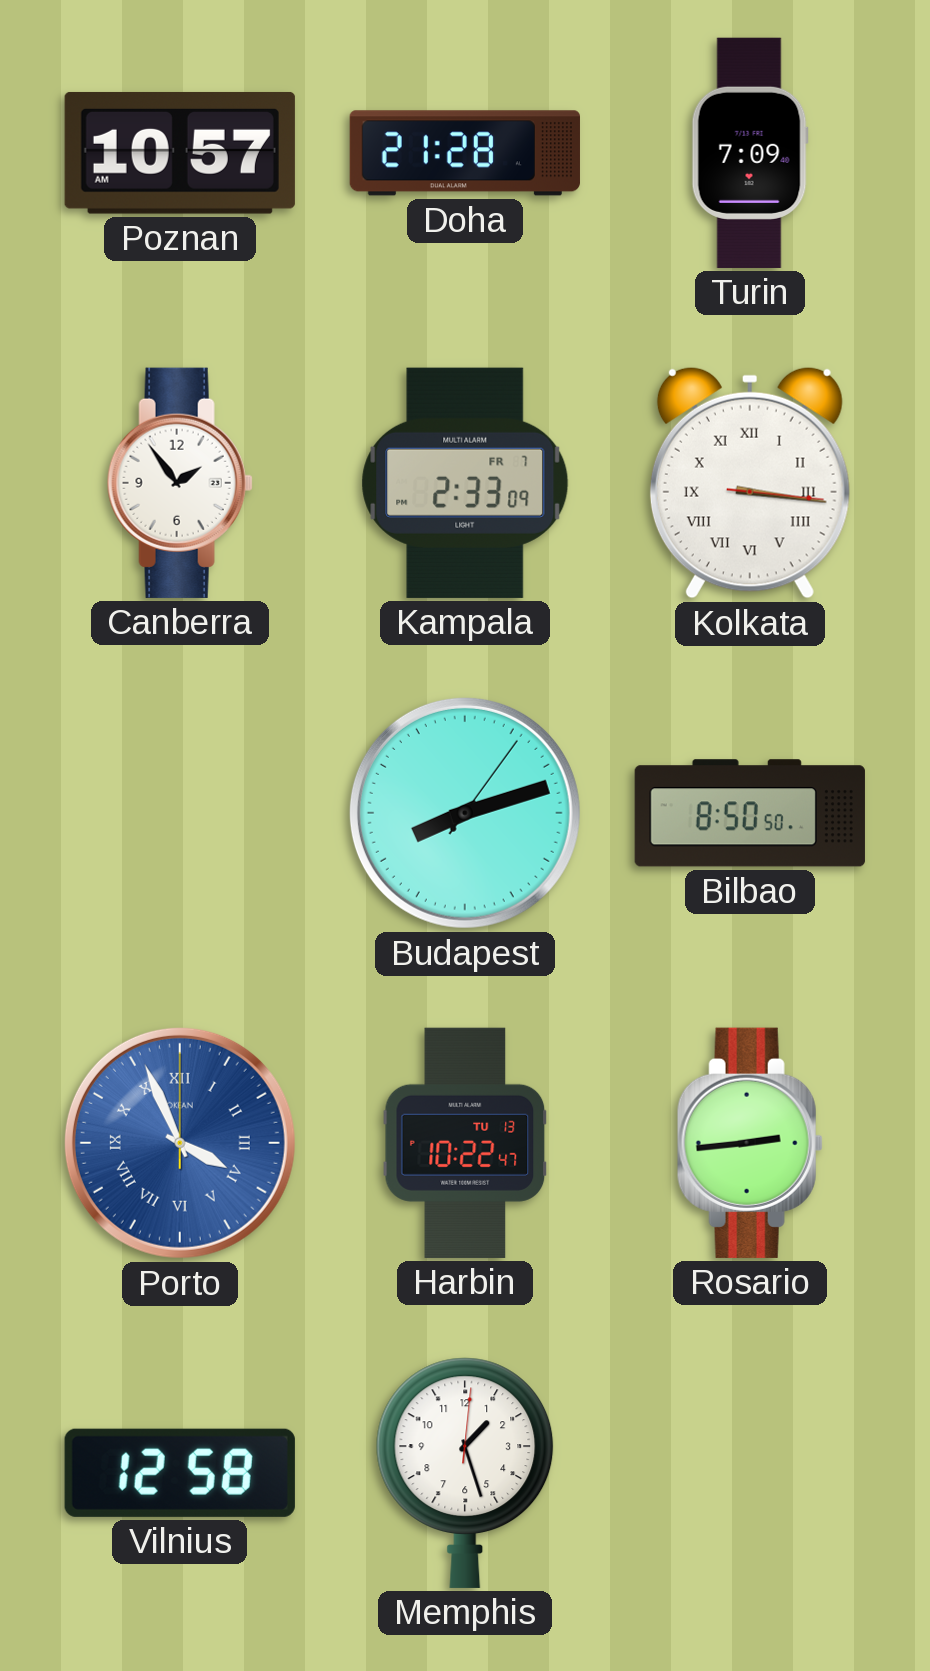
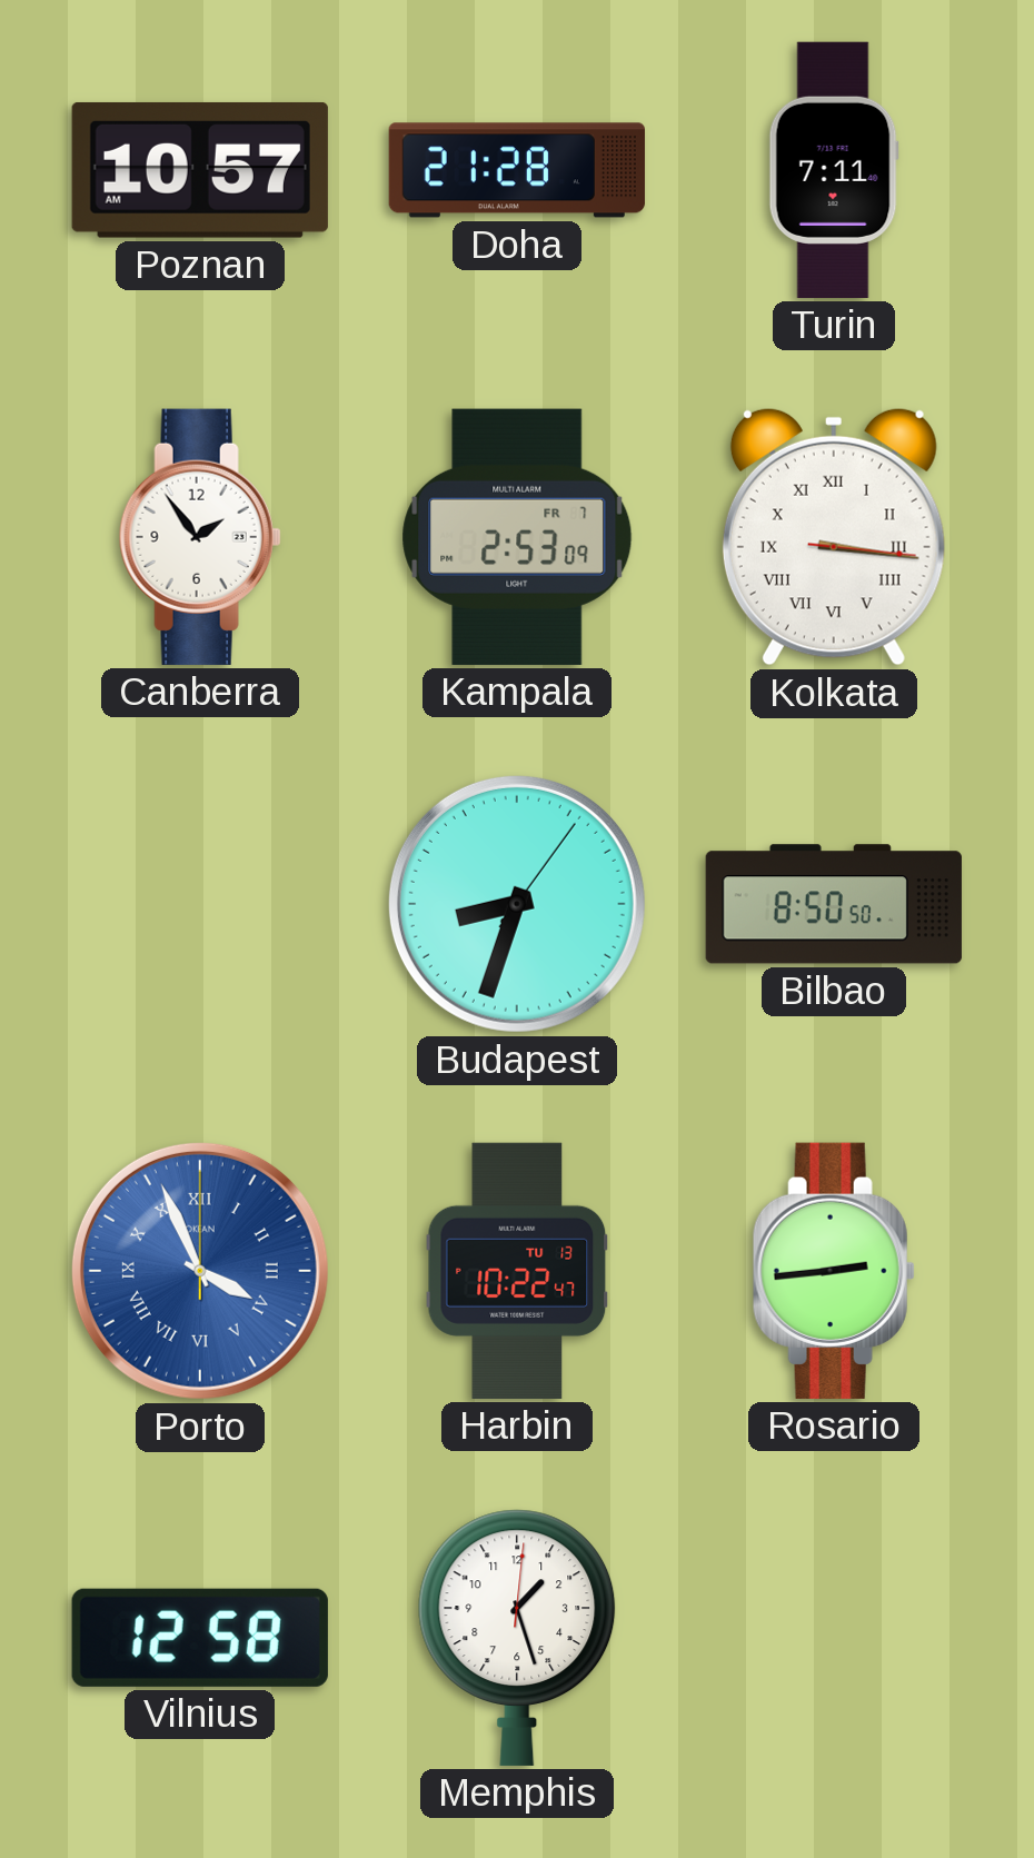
Turin: 7:09 -> 7:11
Kampala: 2:33 -> 2:53
Budapest: 8:12 -> 8:33
